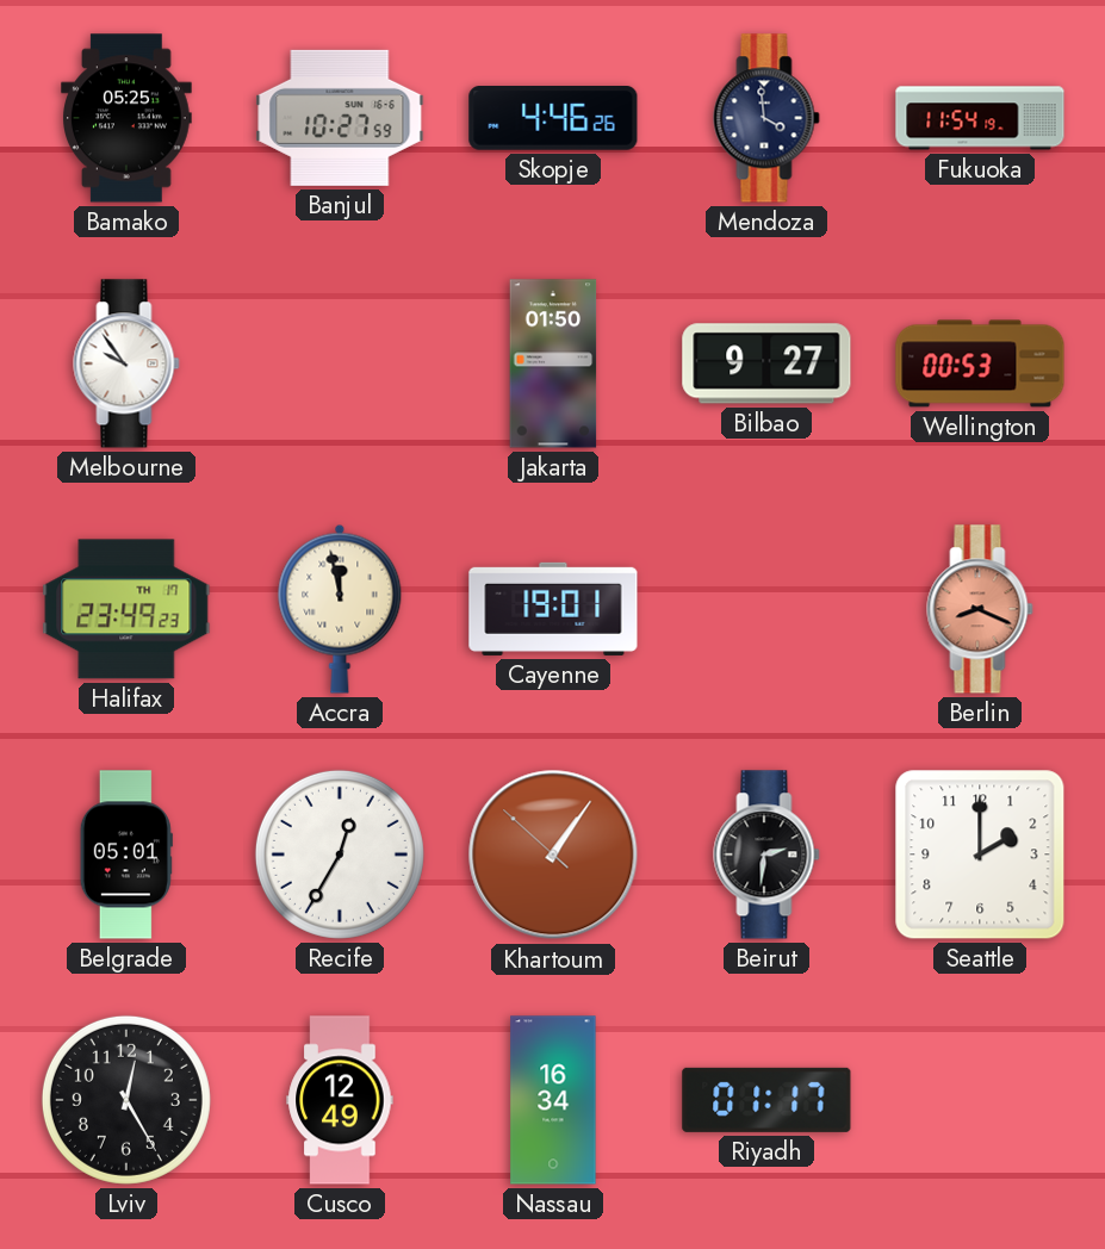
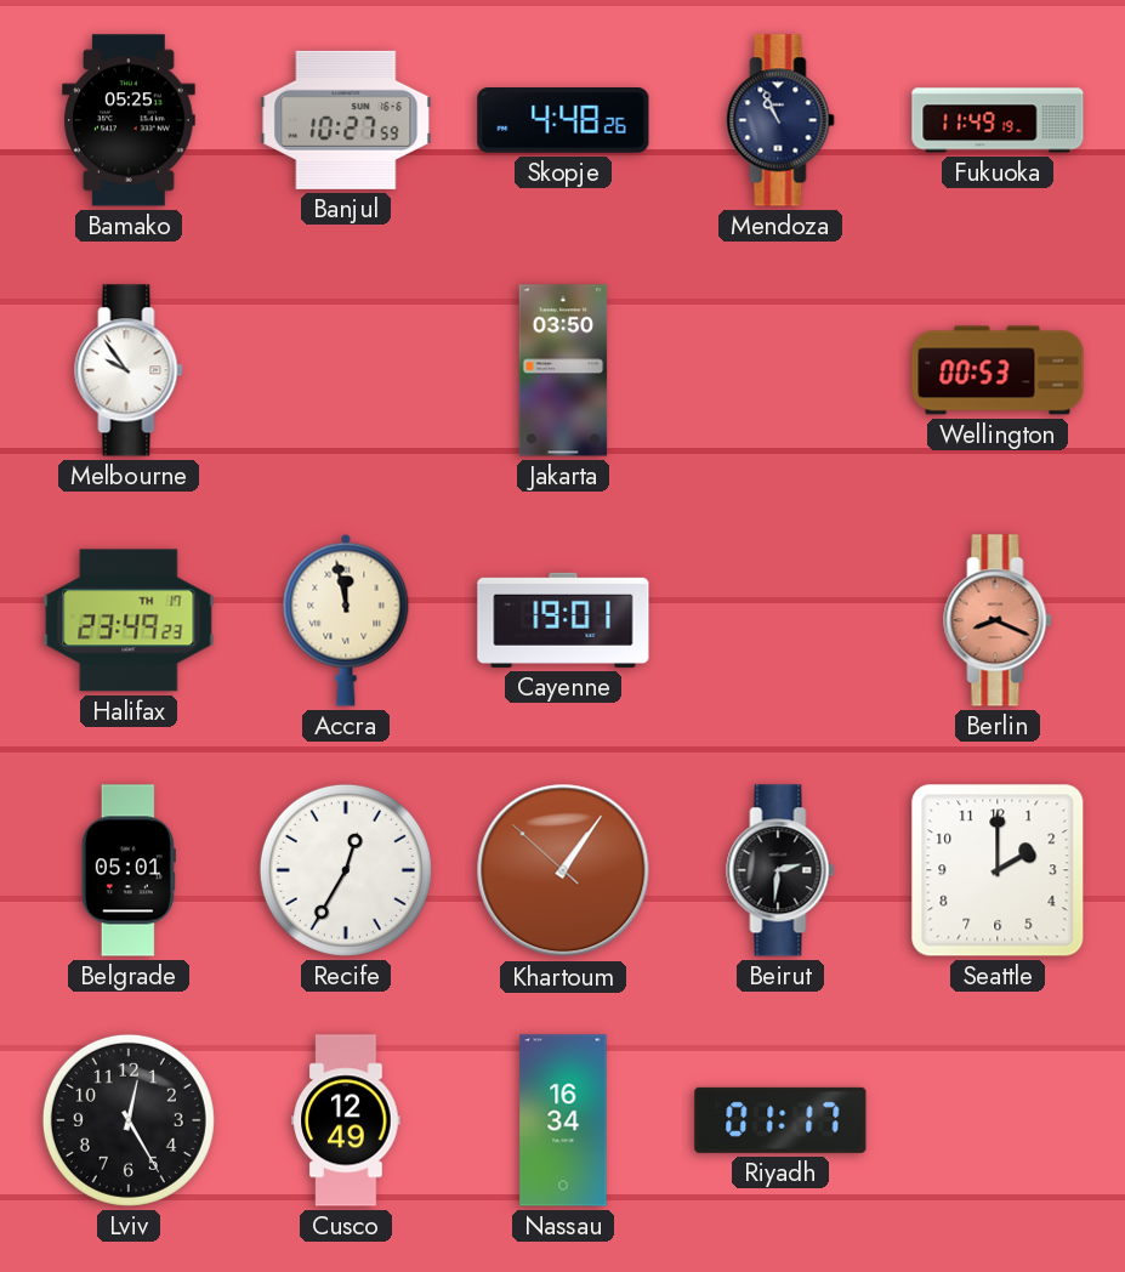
Skopje: 4:46 -> 4:48
Mendoza: 3:59 -> 10:56
Fukuoka: 11:54 -> 11:49
Jakarta: 01:50 -> 03:50
Bilbao: 9:27 -> none
